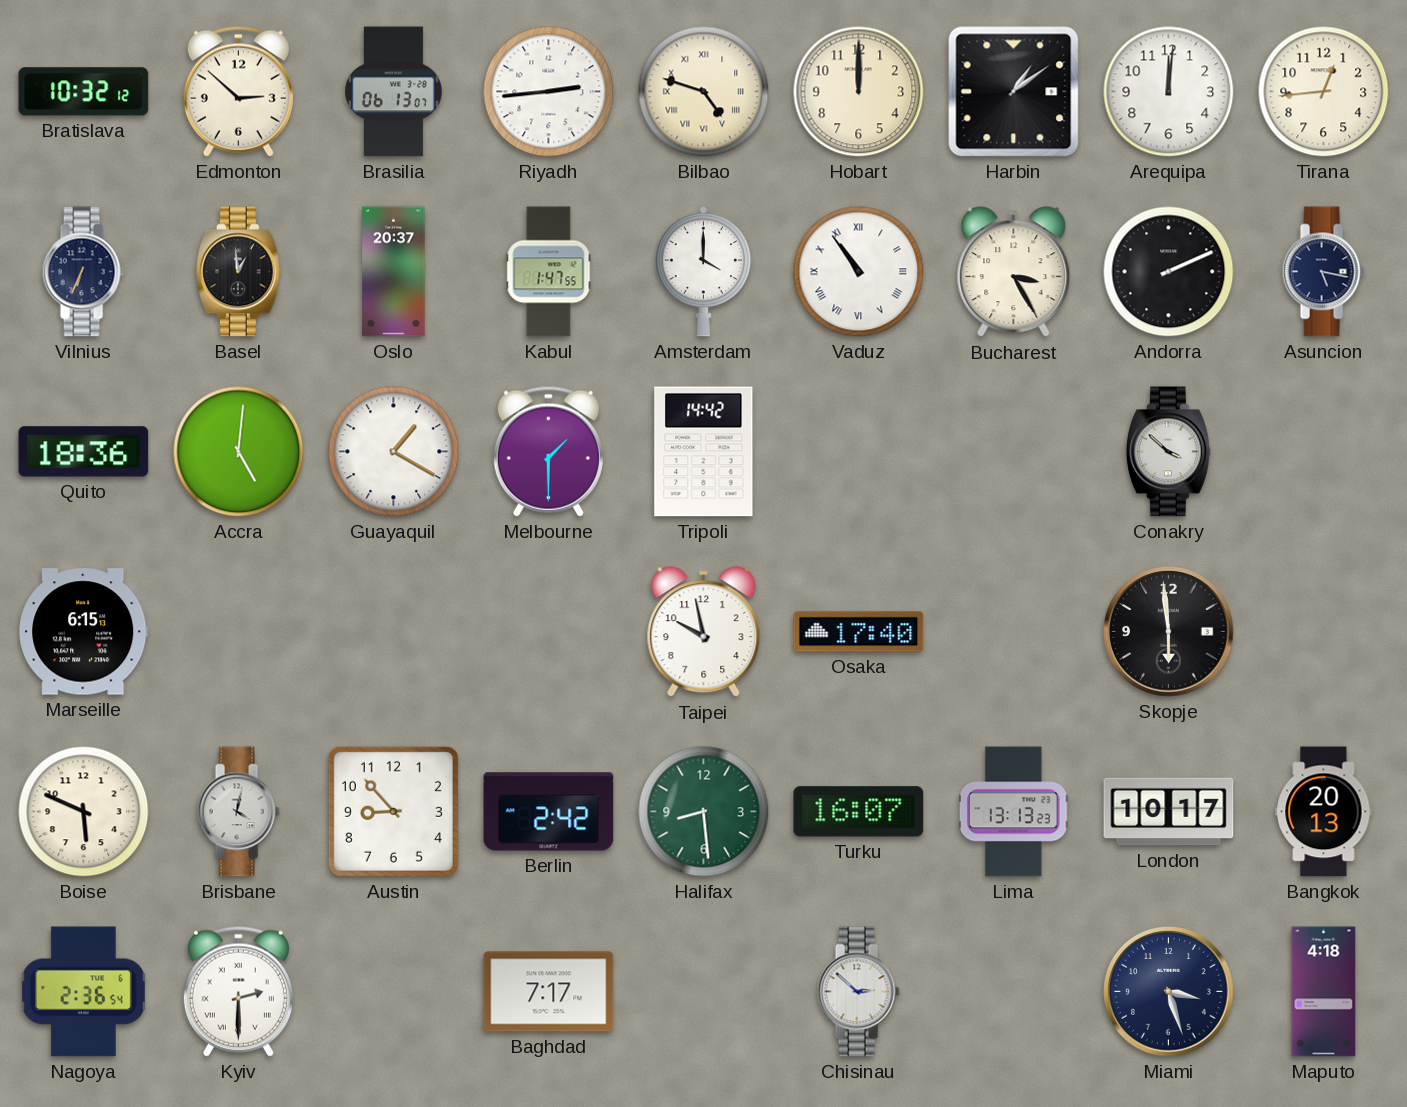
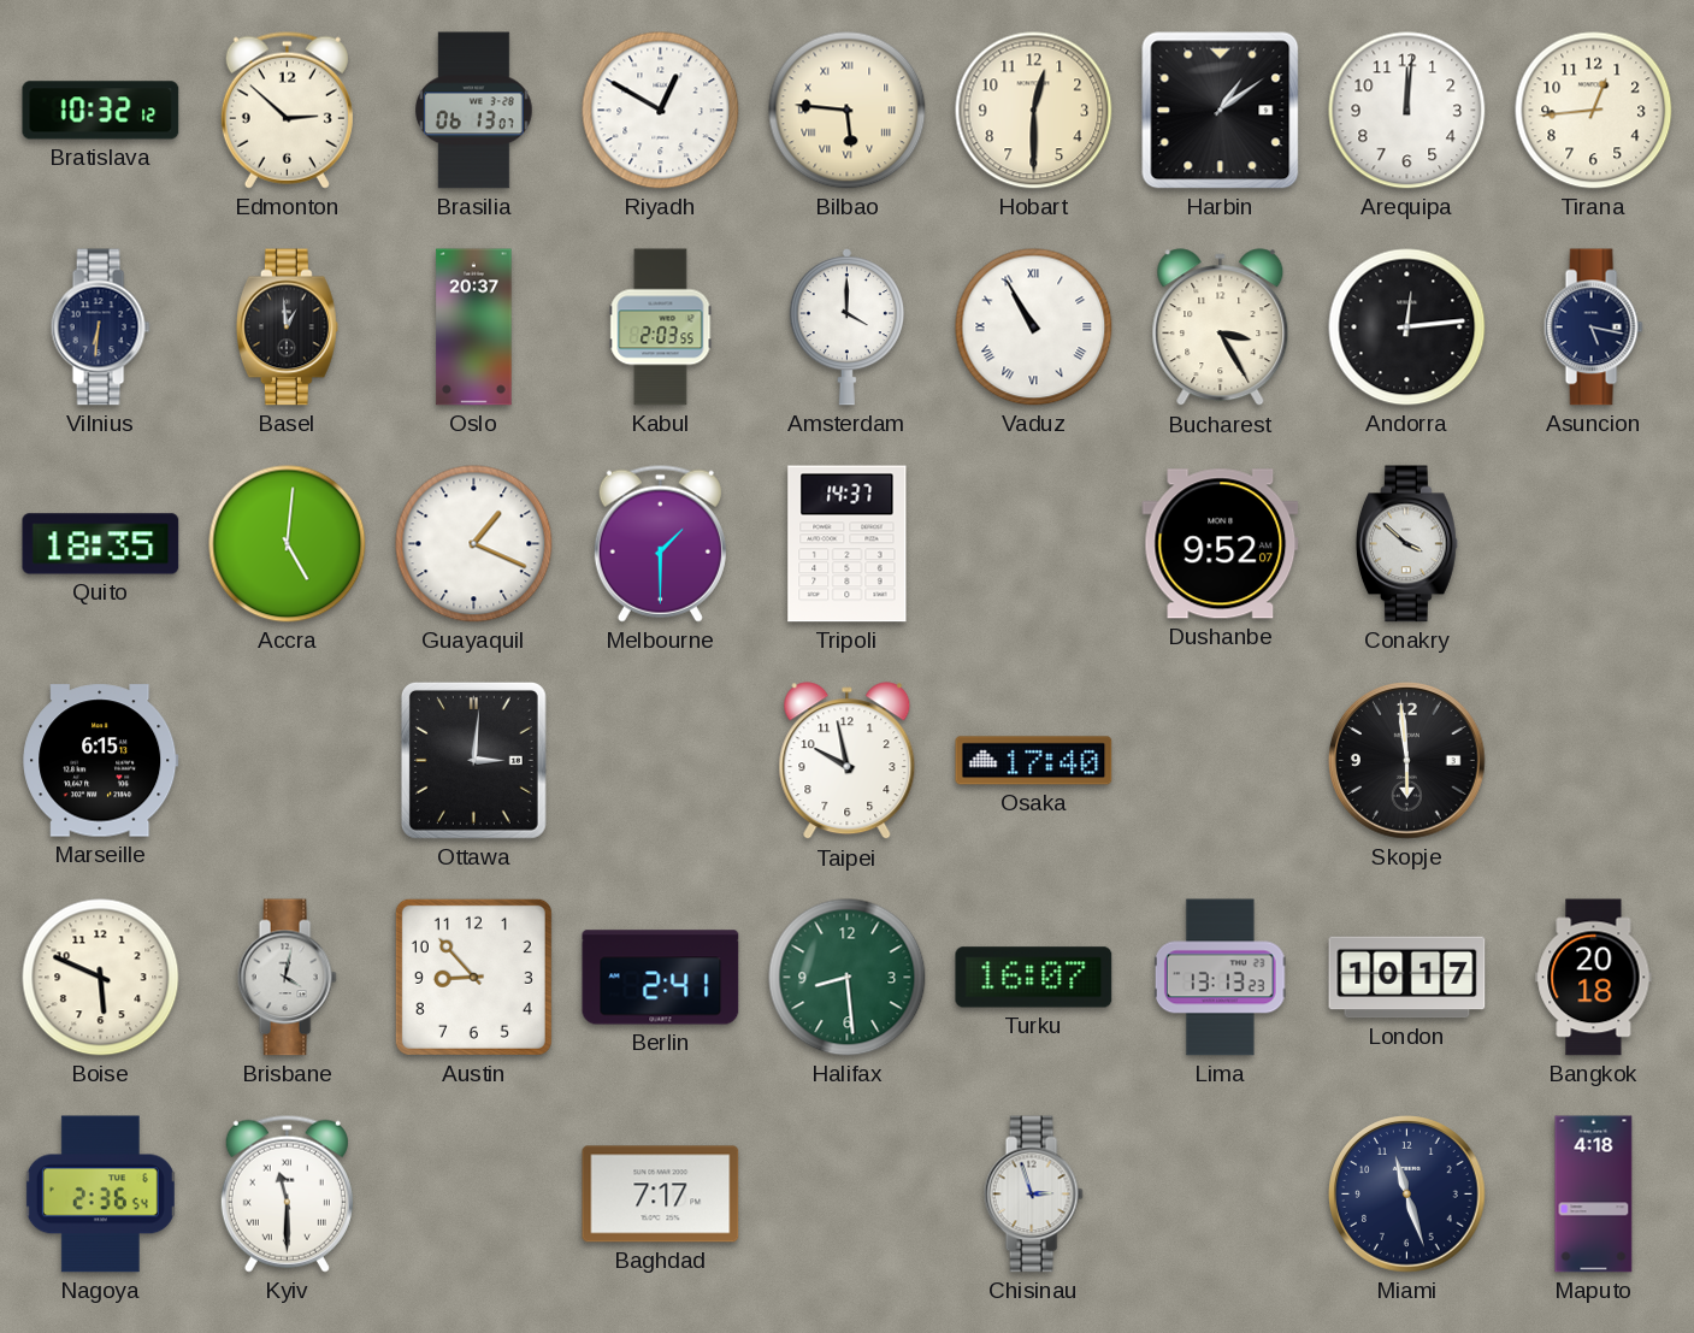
Riyadh: 2:44 -> 12:50
Bilbao: 4:48 -> 5:46
Hobart: 12:00 -> 12:30
Vilnius: 6:34 -> 6:31
Kabul: 1:47 -> 2:03
Vaduz: 10:54 -> 10:55
Andorra: 2:11 -> 12:14
Quito: 18:36 -> 18:35
Guayaquil: 1:20 -> 1:19
Tripoli: 14:42 -> 14:37
Dushanbe: none -> 9:52
Ottawa: none -> 3:01
Berlin: 2:42 -> 2:41
Bangkok: 20:13 -> 20:18
Kyiv: 2:30 -> 11:30
Chisinau: 2:52 -> 2:57
Miami: 3:27 -> 11:27
